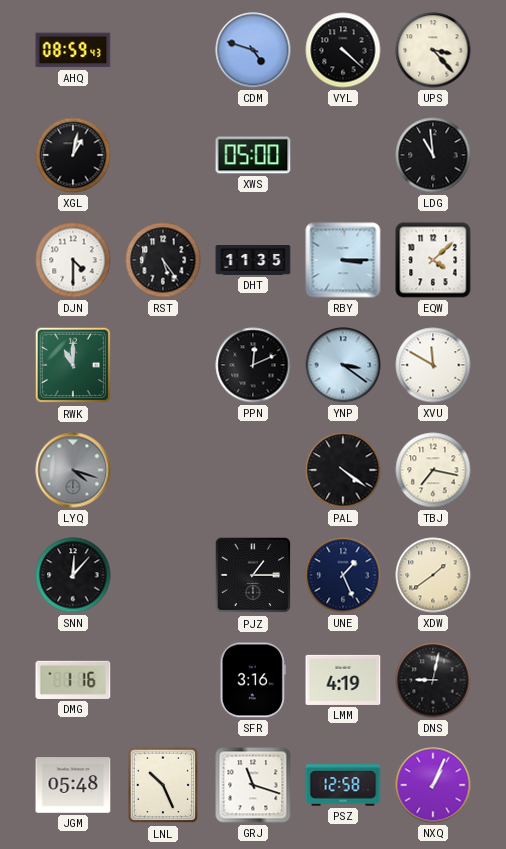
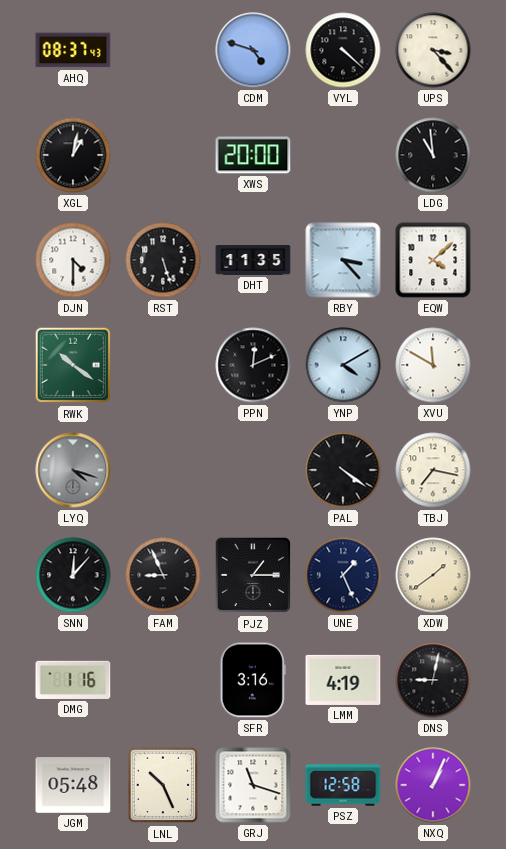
AHQ: 08:59 -> 08:37
XWS: 05:00 -> 20:00
RST: 5:24 -> 5:27
RBY: 3:15 -> 3:23
RWK: 11:00 -> 10:21
YNP: 3:21 -> 4:10
FAM: none -> 8:56
